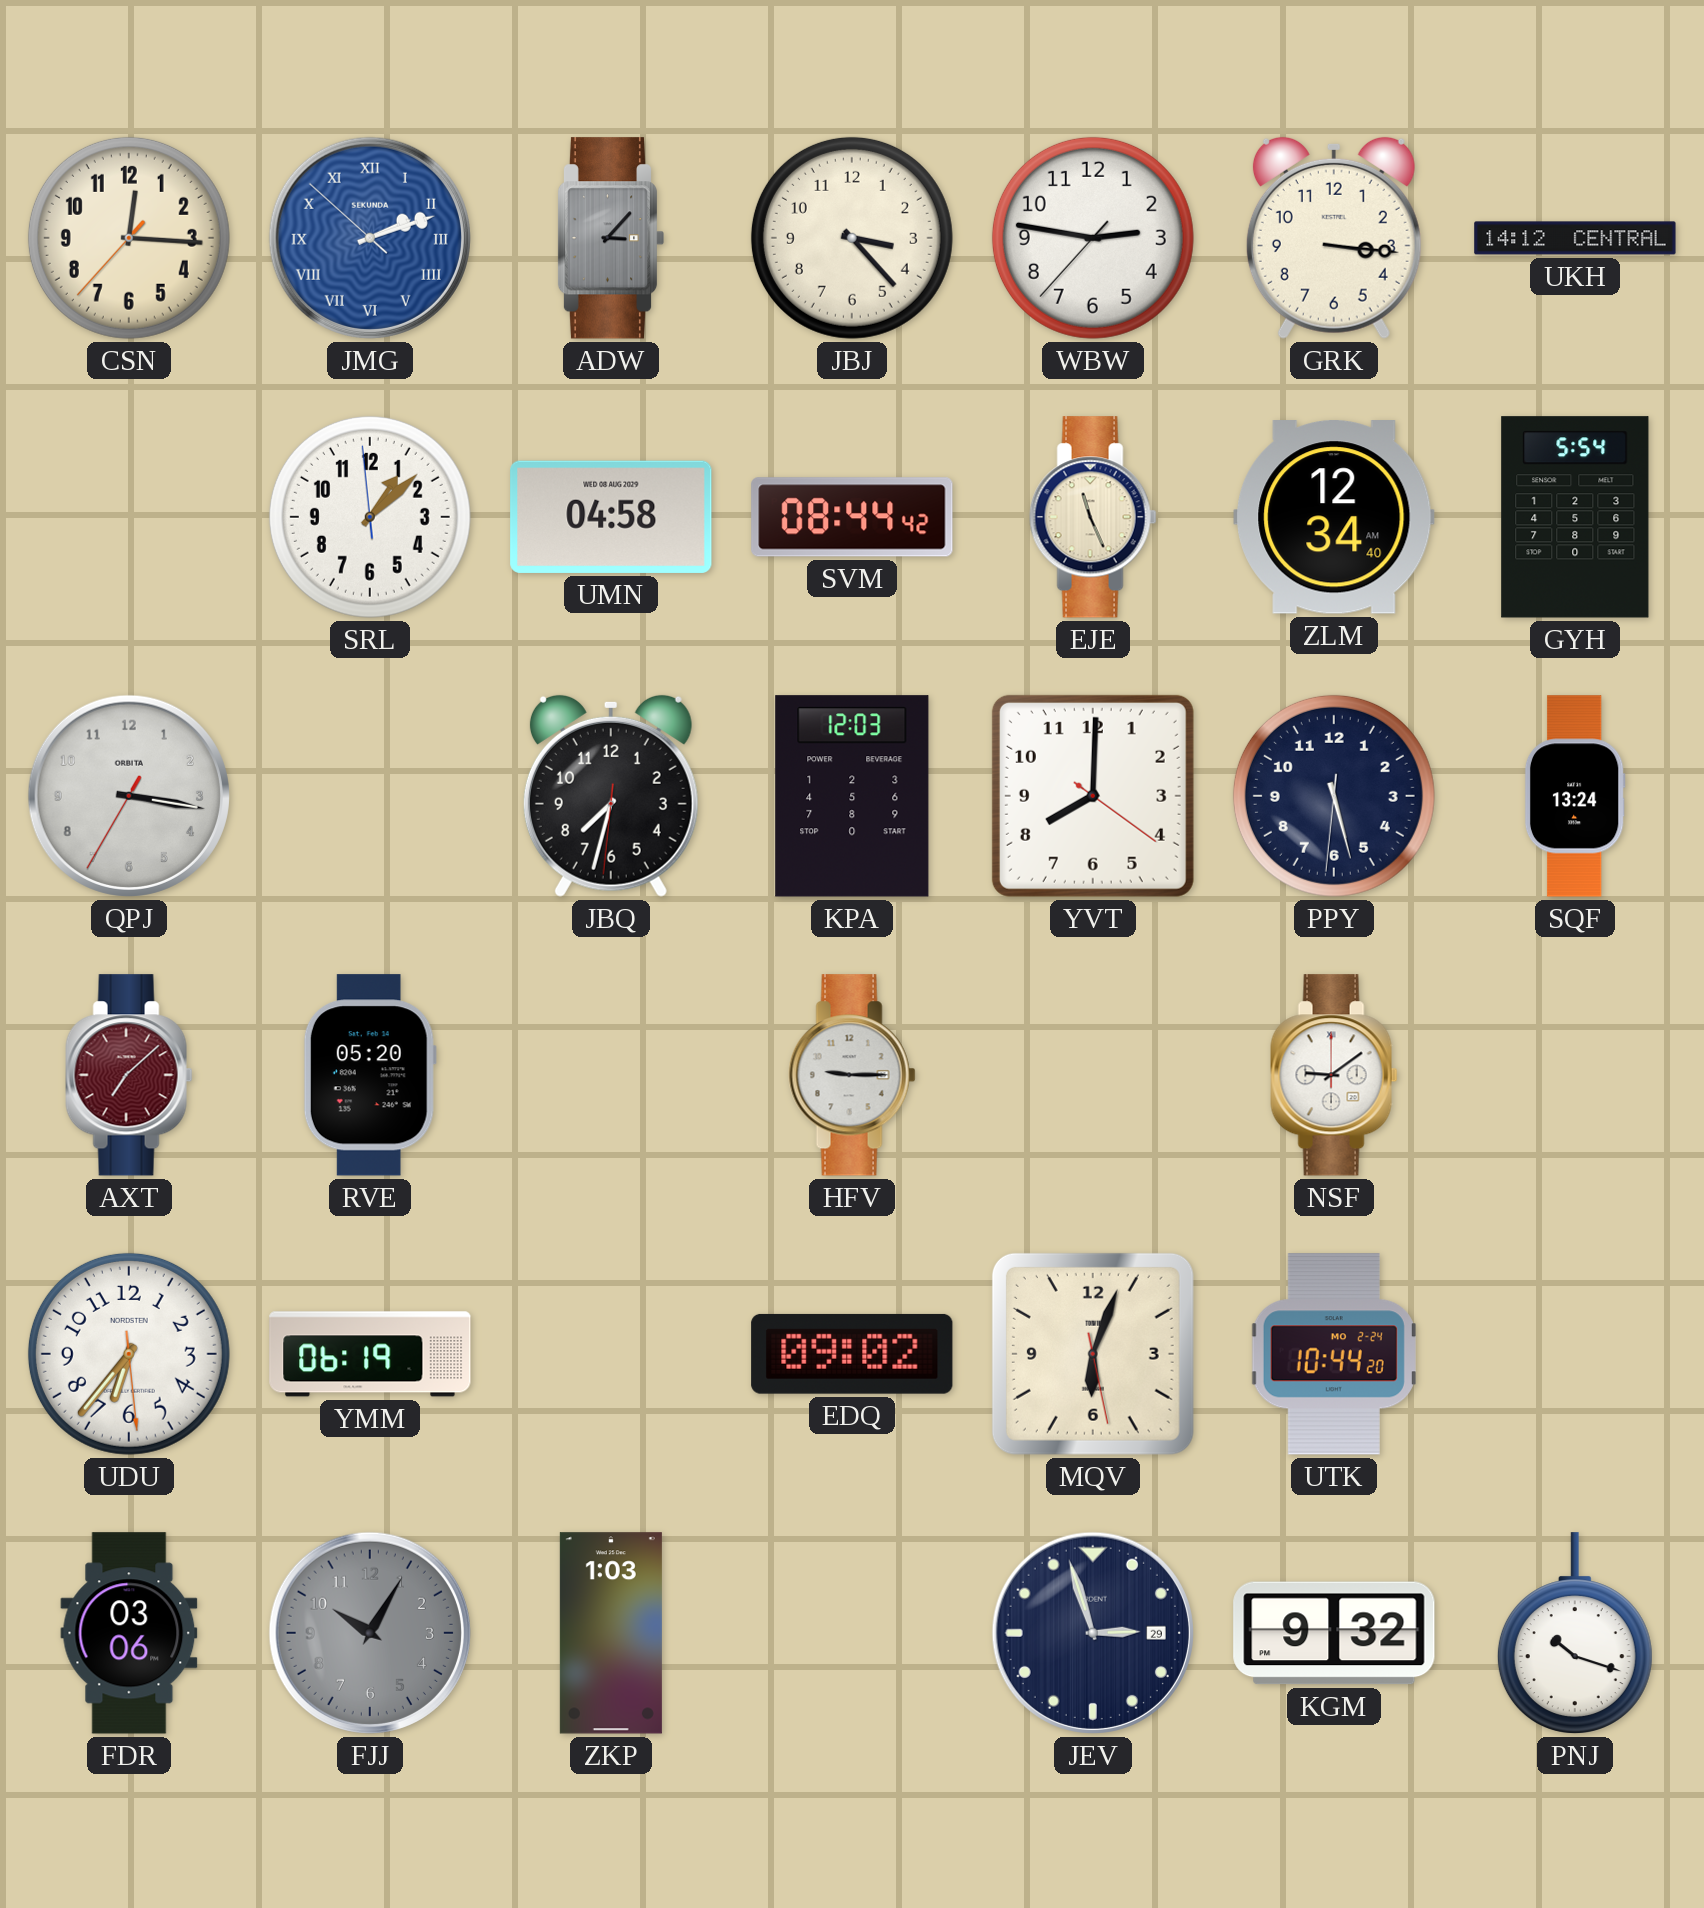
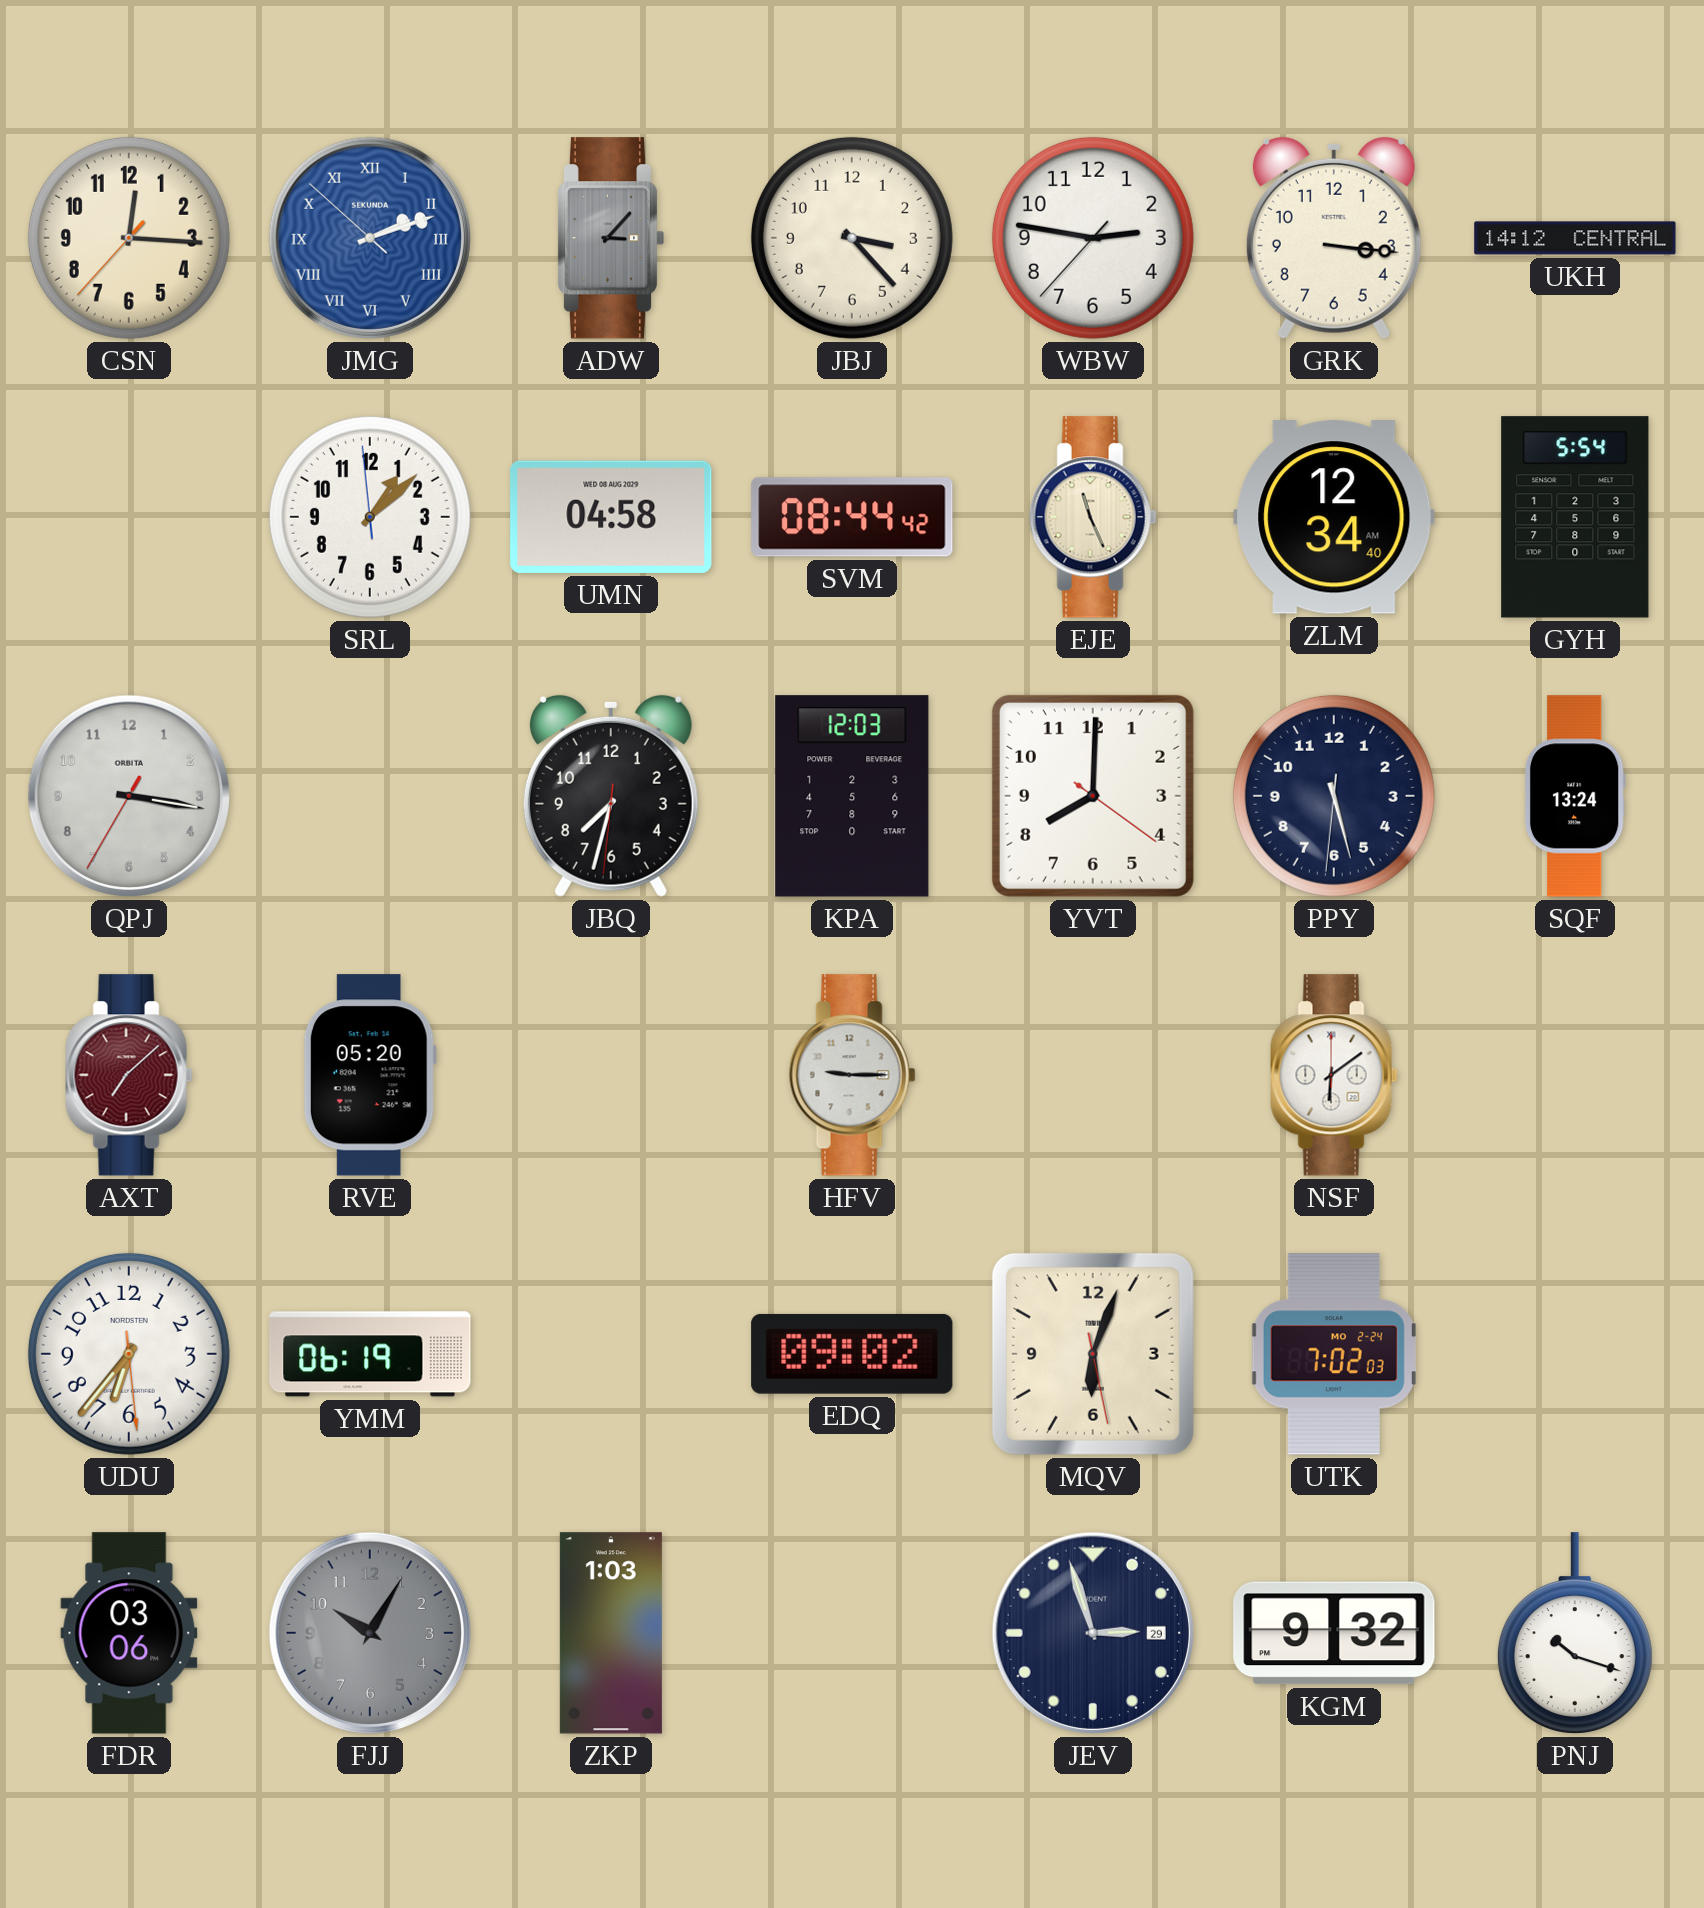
NSF: 9:09 -> 6:09
UTK: 10:44 -> 7:02
